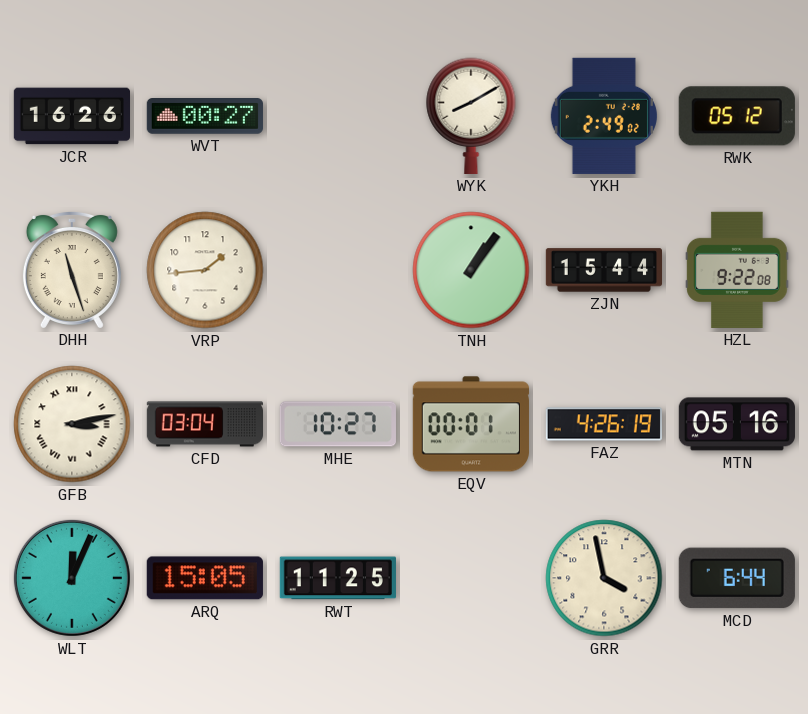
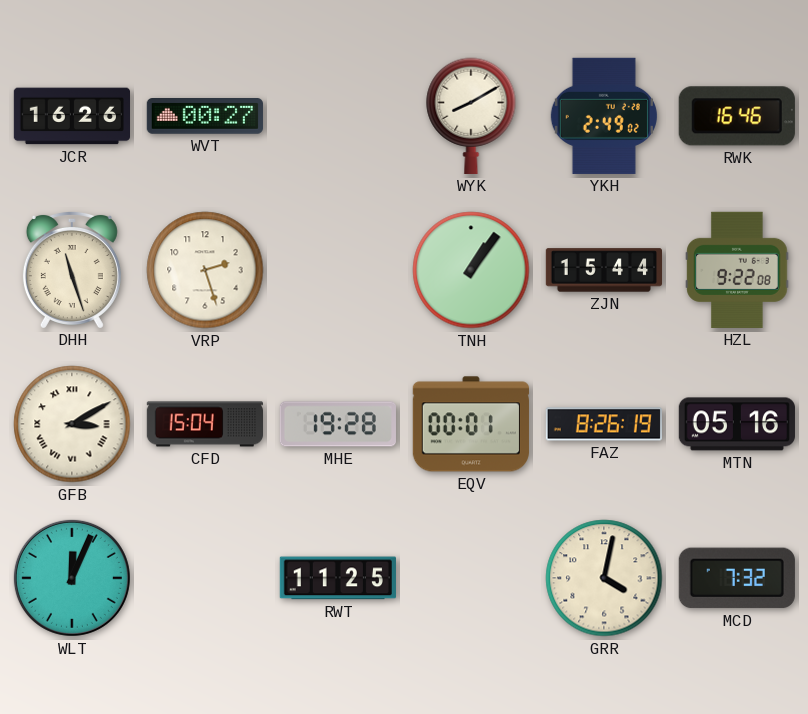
RWK: 05:12 -> 16:46
VRP: 1:44 -> 2:27
GFB: 3:13 -> 3:10
CFD: 03:04 -> 15:04
MHE: 10:27 -> 19:28
FAZ: 4:26 -> 8:26
ARQ: 15:05 -> none
GRR: 3:58 -> 4:02
MCD: 6:44 -> 7:32
